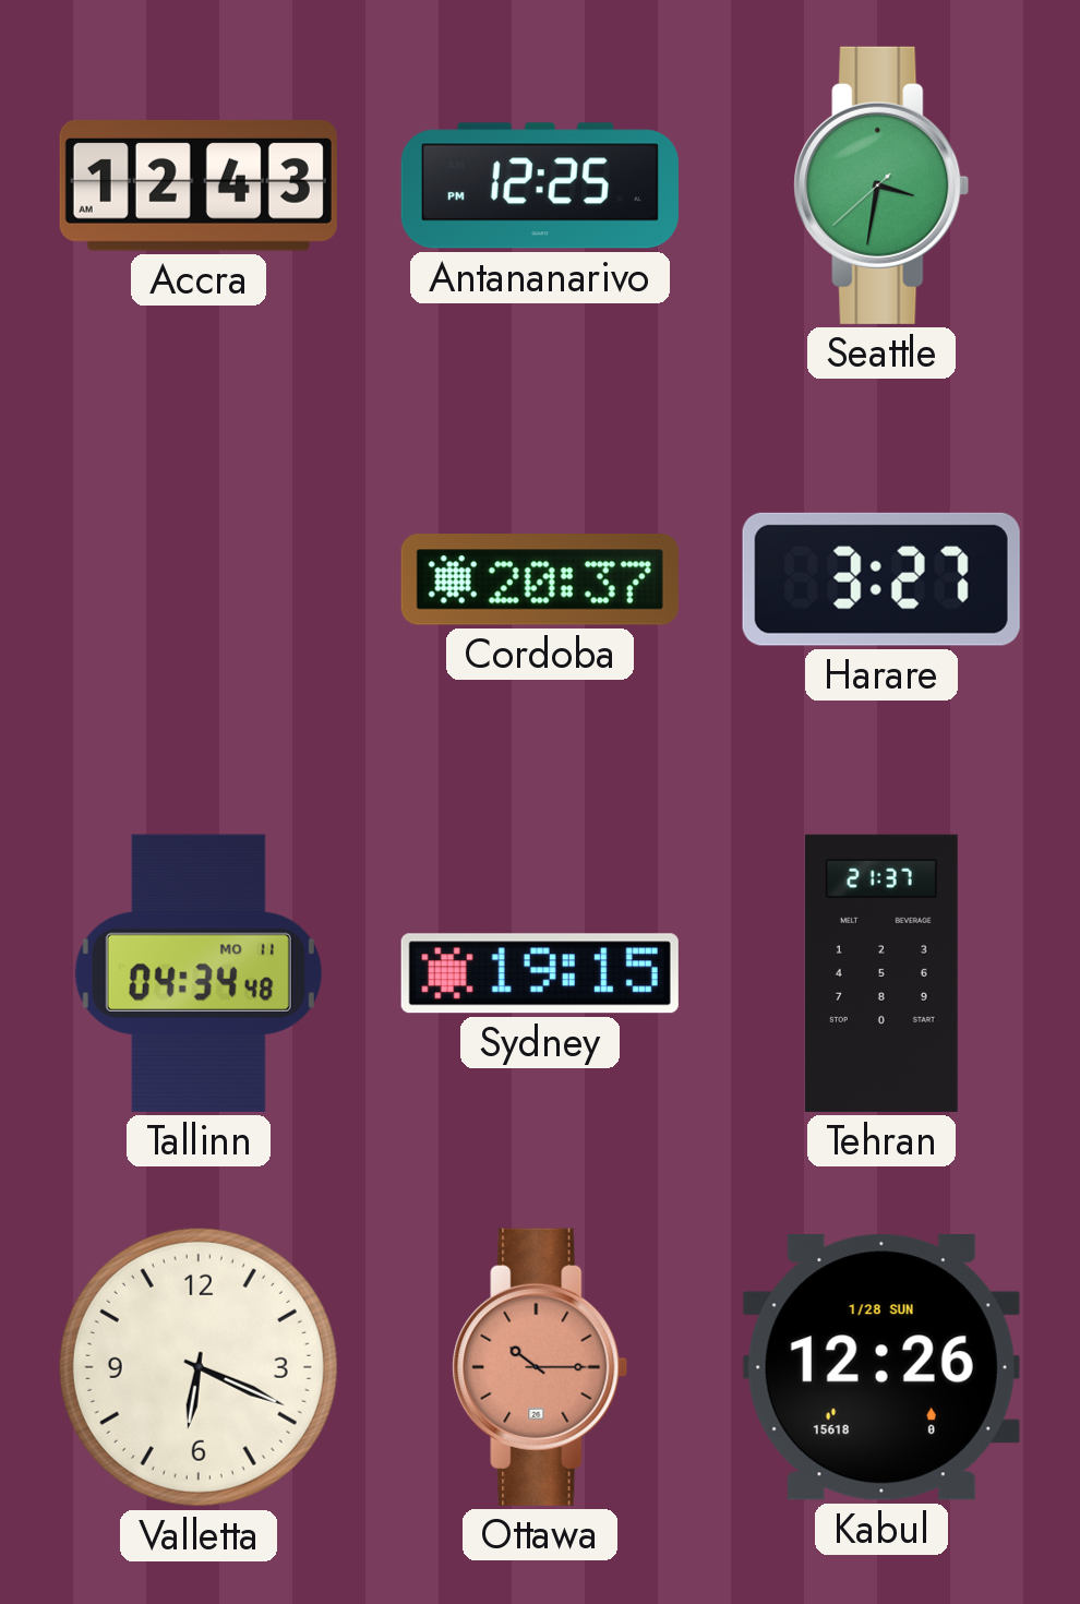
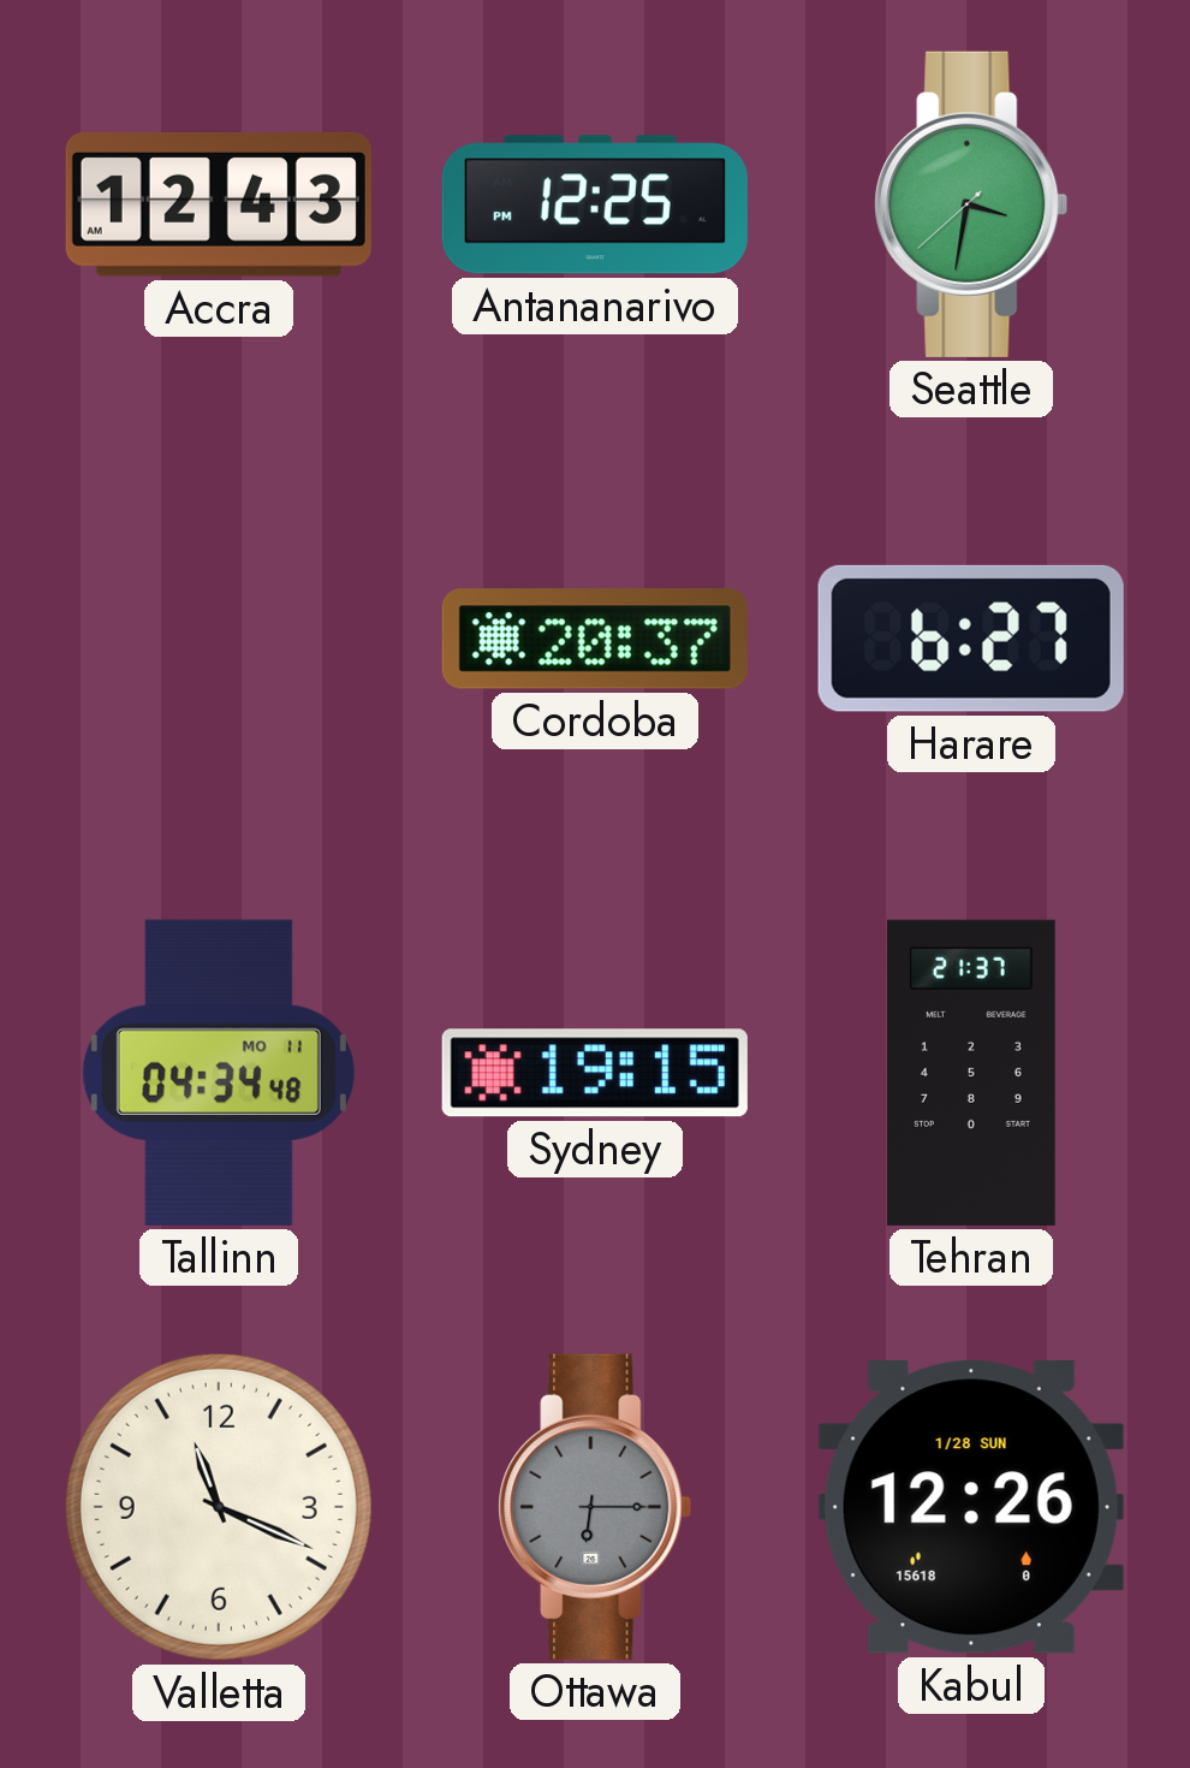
Harare: 3:27 -> 6:27
Valletta: 6:19 -> 11:19
Ottawa: 10:15 -> 6:15
Ottawa dial: salmon -> grey
